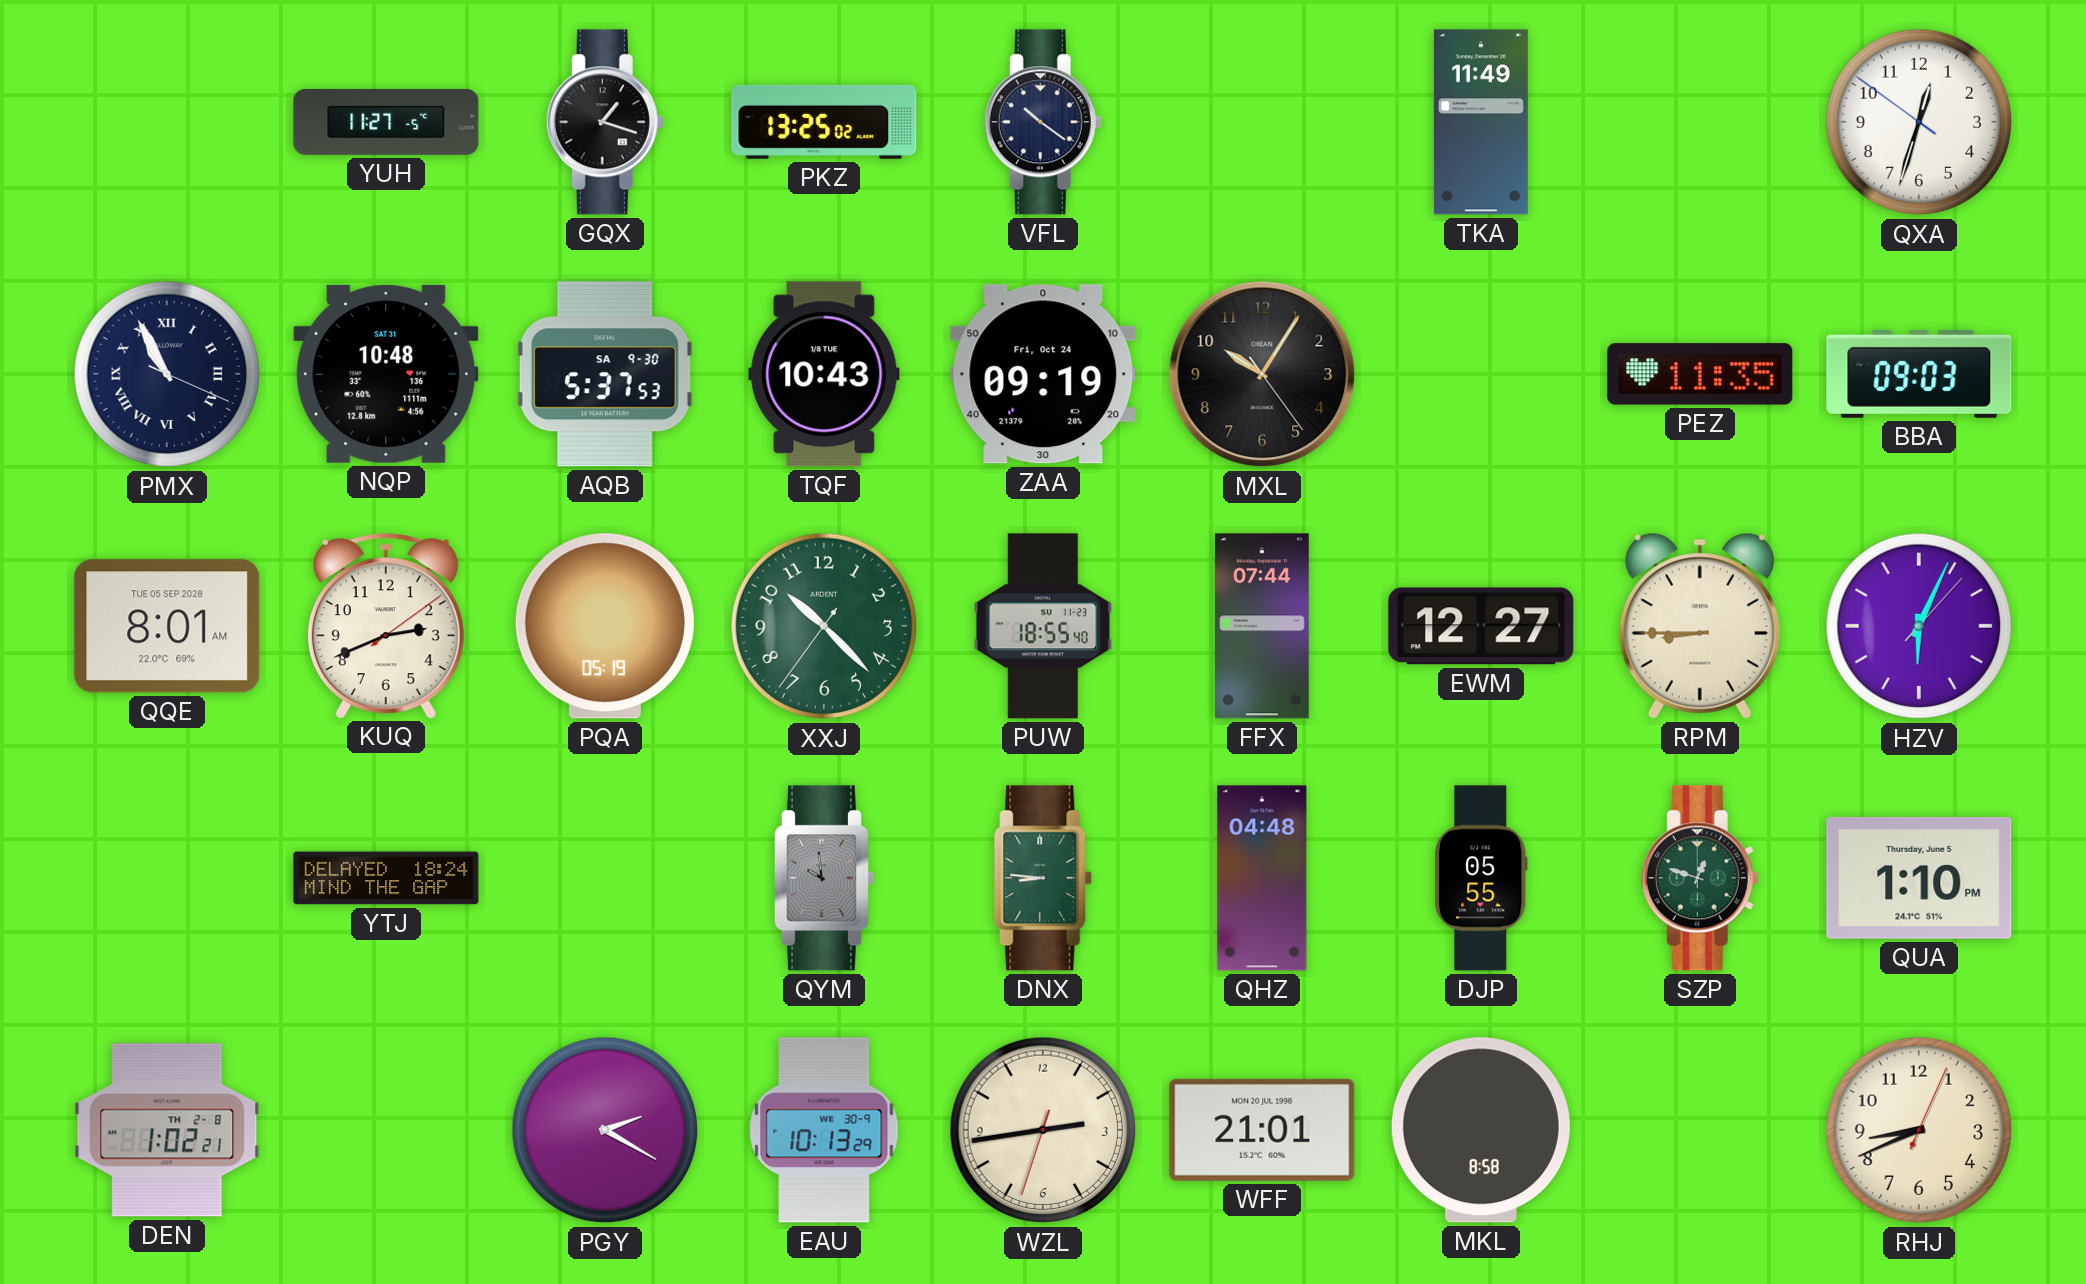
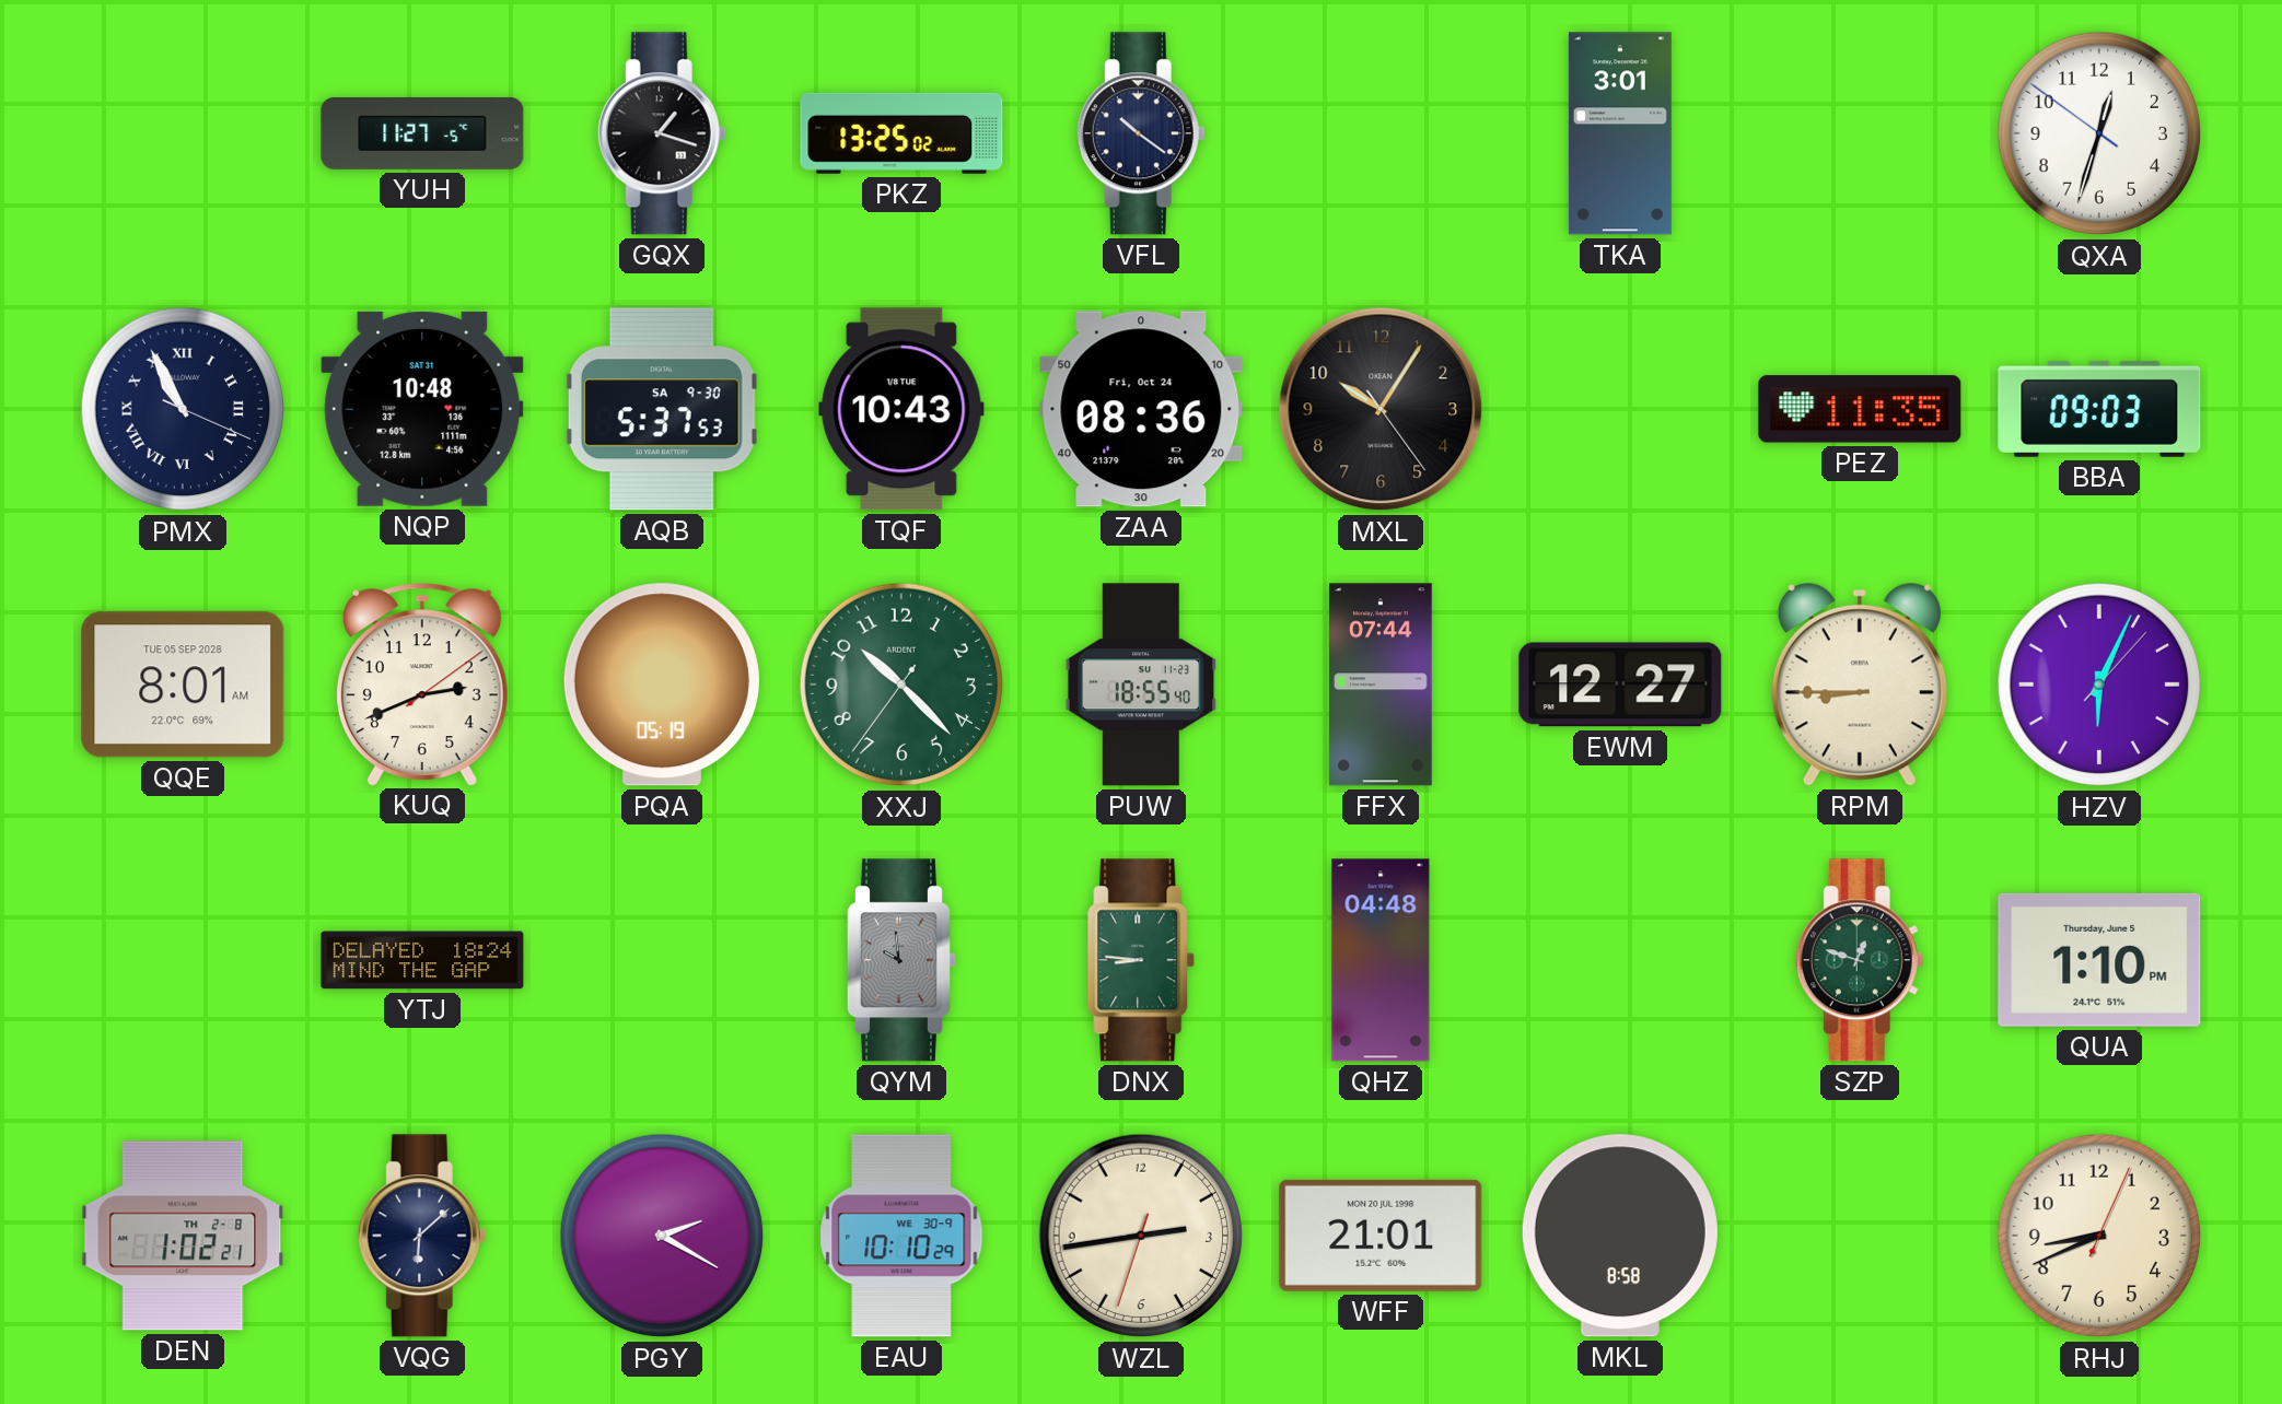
TKA: 11:49 -> 3:01
ZAA: 09:19 -> 08:36
DJP: 05:55 -> none
VQG: none -> 6:08
EAU: 10:13 -> 10:10
